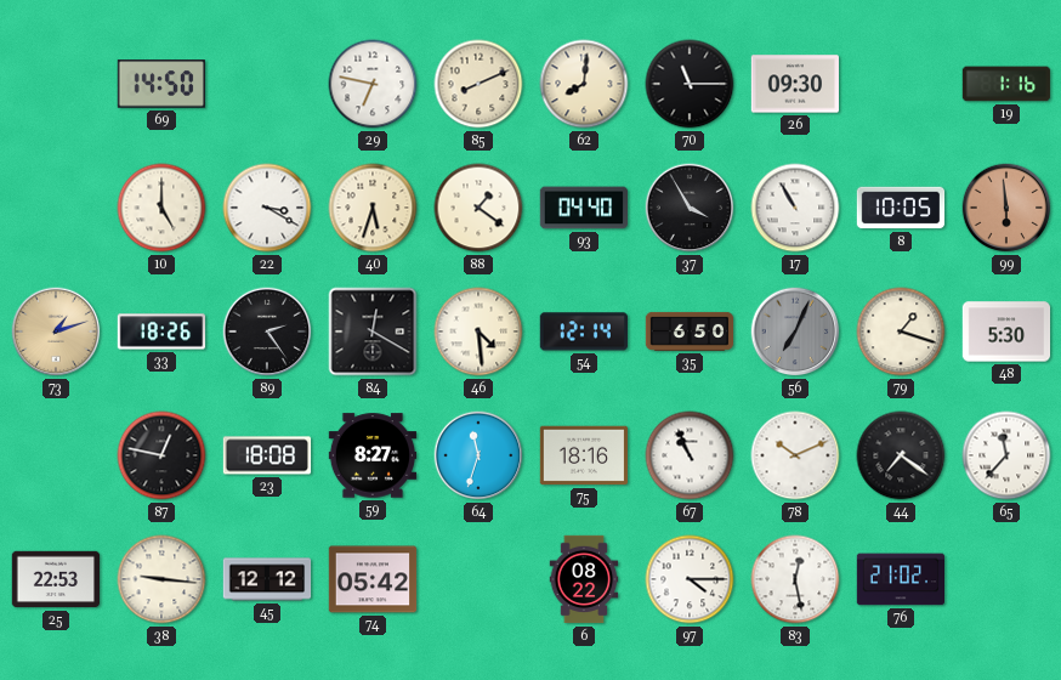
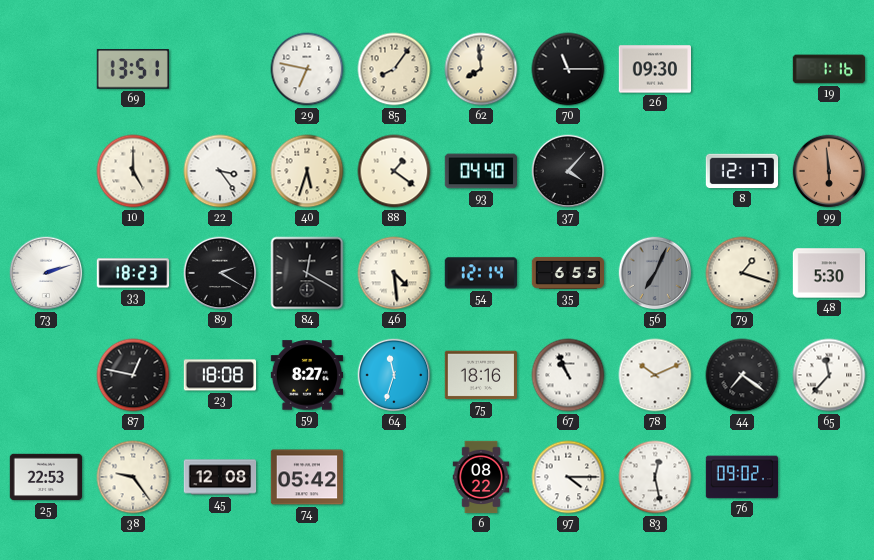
69: 14:50 -> 13:51
85: 8:11 -> 8:06
62: 8:01 -> 7:59
22: 3:20 -> 3:24
37: 3:55 -> 4:07
17: 10:55 -> none
8: 10:05 -> 12:17
73: 1:12 -> 2:12
73 dial: champagne -> white
33: 18:26 -> 18:23
89: 2:24 -> 2:20
35: 6:50 -> 6:55
38: 9:16 -> 9:24
45: 12:12 -> 12:08
76: 21:02 -> 09:02
